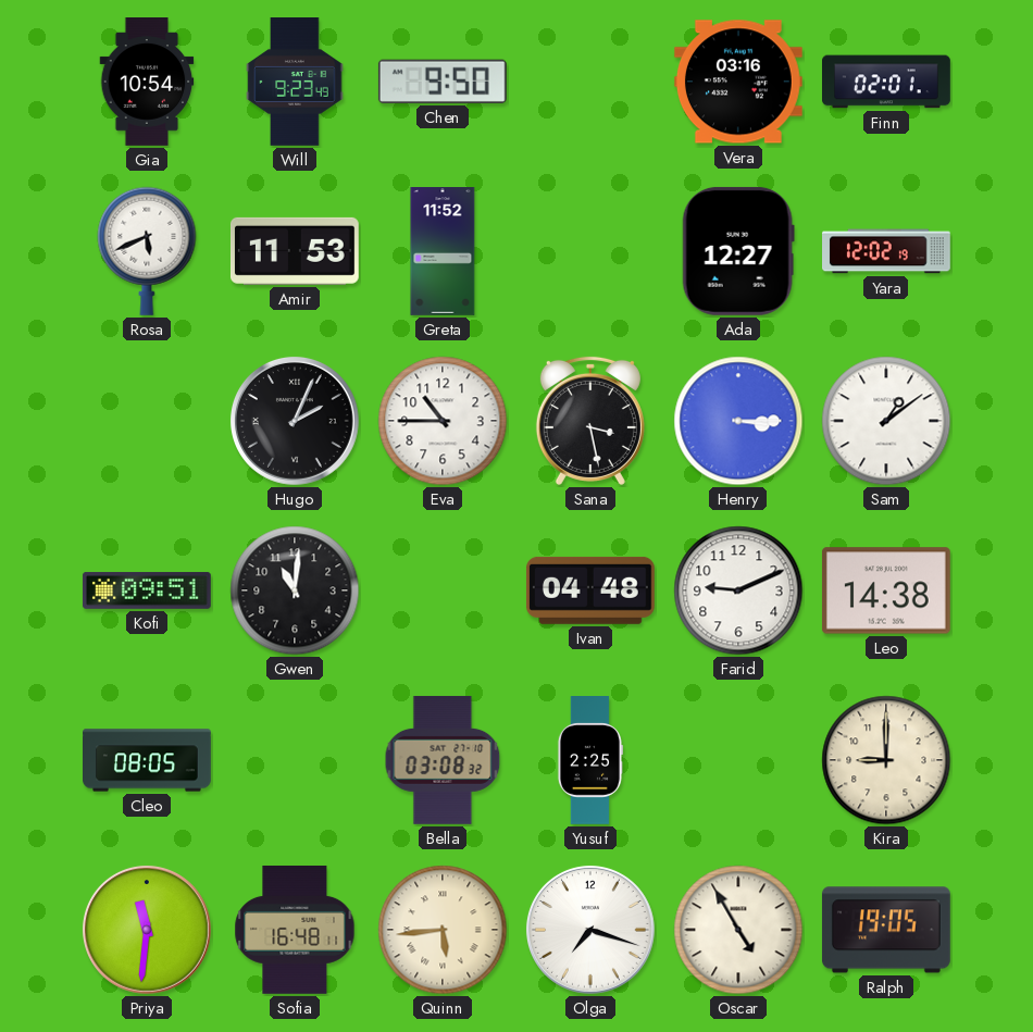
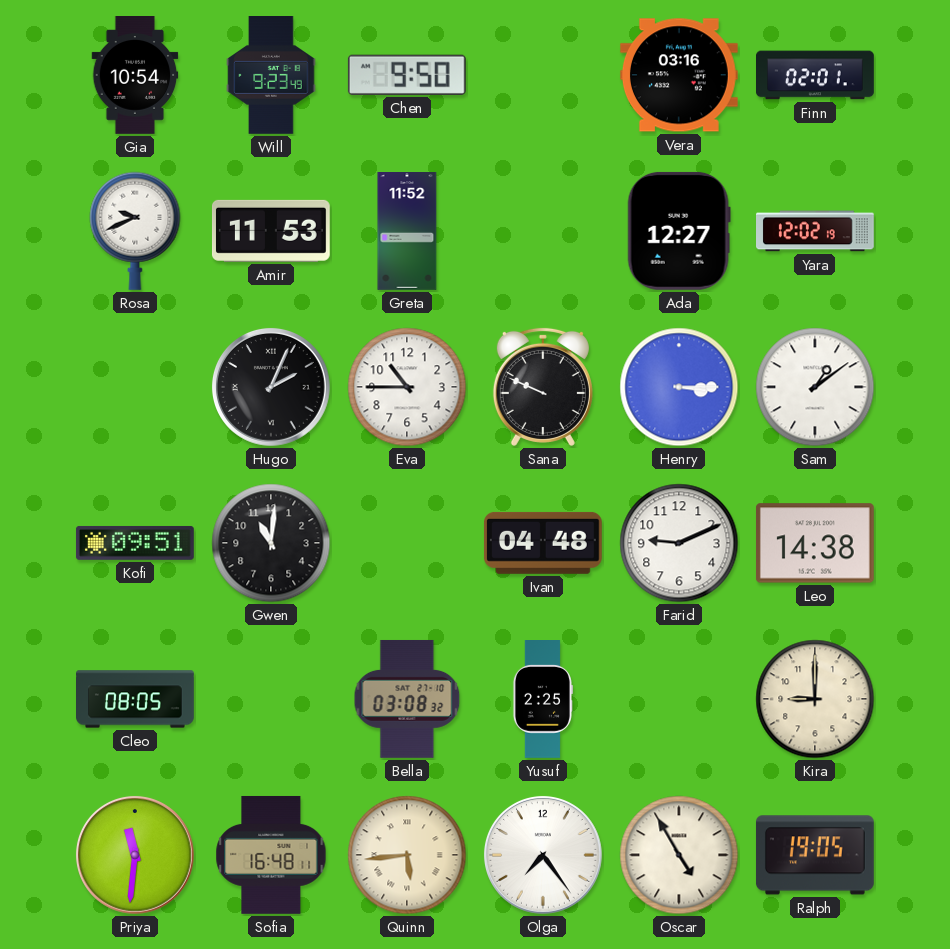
Rosa: 5:41 -> 9:41
Sana: 3:28 -> 9:49
Olga: 7:18 -> 7:24
